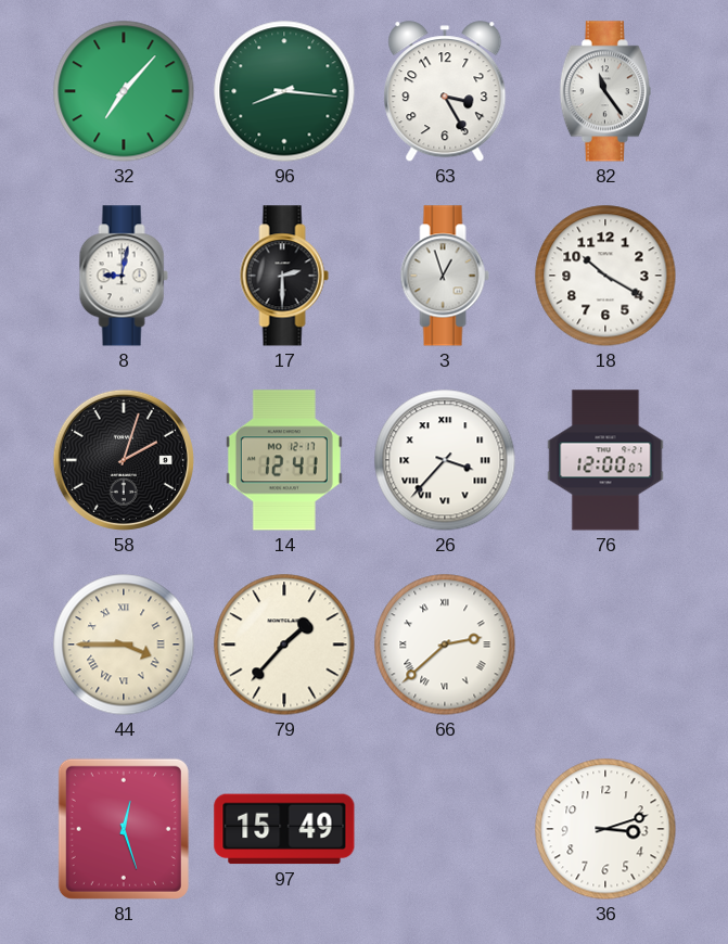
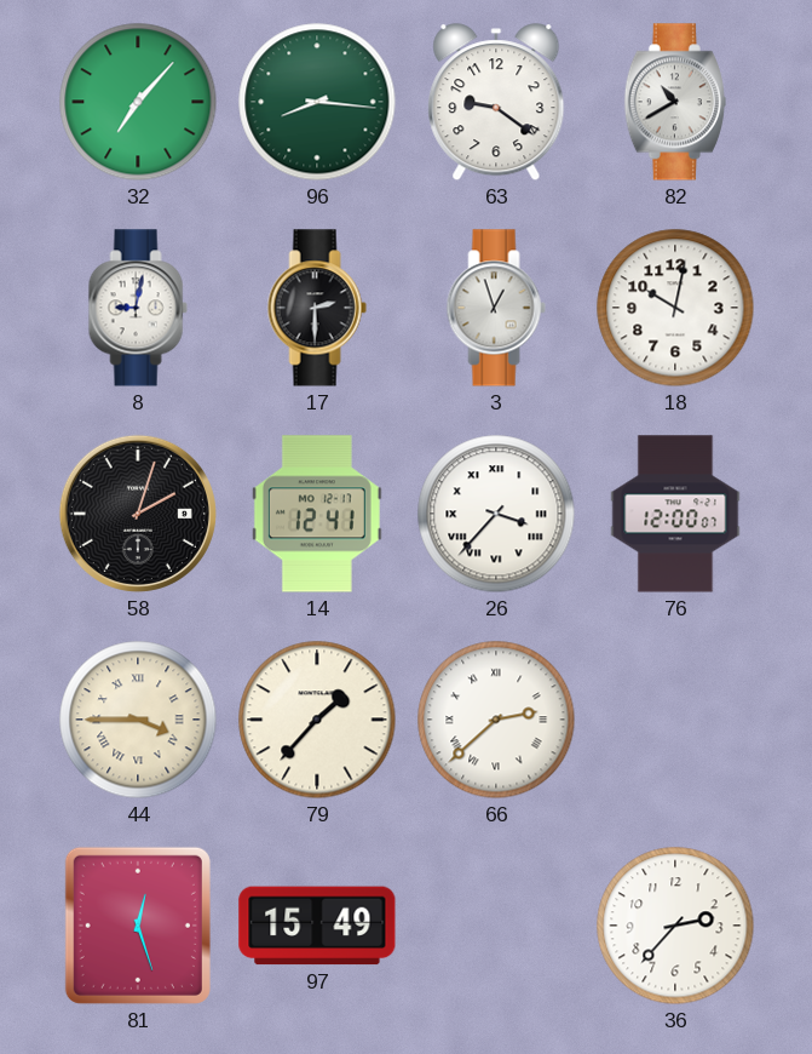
63: 3:25 -> 9:21
82: 11:24 -> 10:40
18: 10:20 -> 10:02
36: 3:12 -> 2:37
